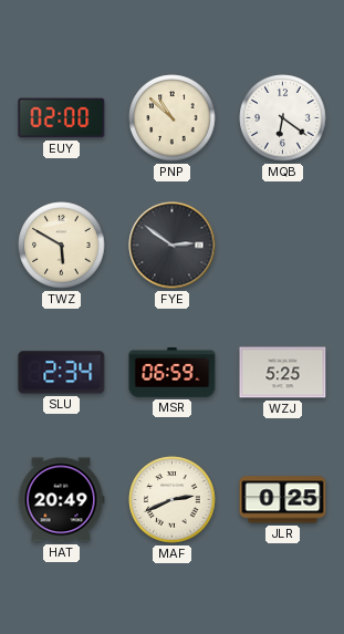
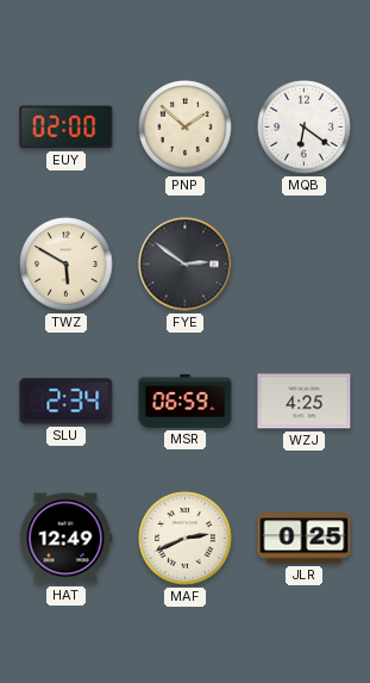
PNP: 10:52 -> 1:52
WZJ: 5:25 -> 4:25
HAT: 20:49 -> 12:49
